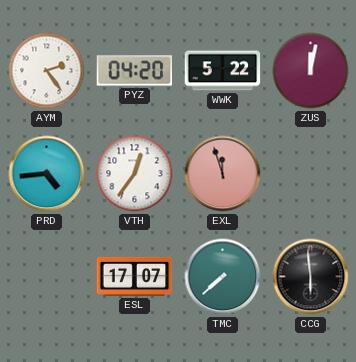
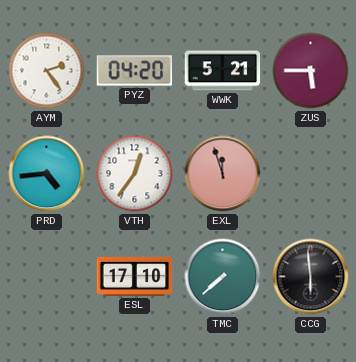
WWK: 5:22 -> 5:21
ZUS: 12:02 -> 5:45
ESL: 17:07 -> 17:10
